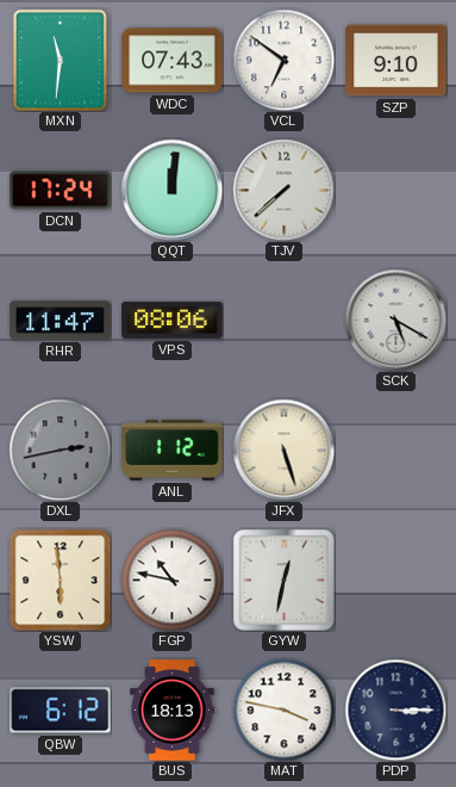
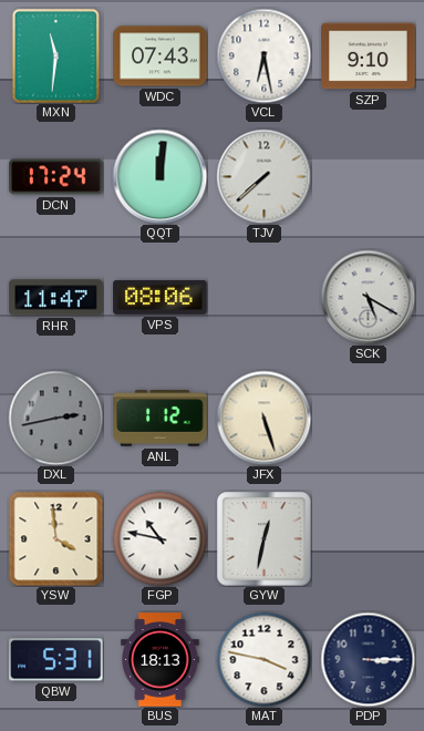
VCL: 6:51 -> 6:28
YSW: 5:59 -> 3:59
QBW: 6:12 -> 5:31
